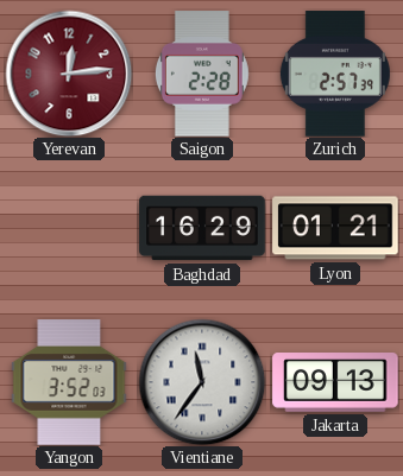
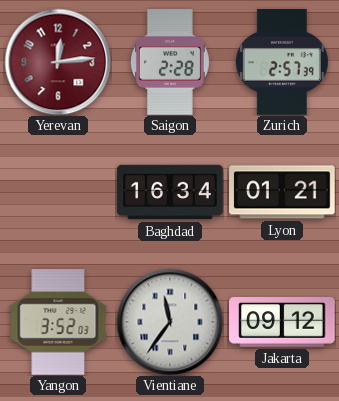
Baghdad: 16:29 -> 16:34
Jakarta: 09:13 -> 09:12
